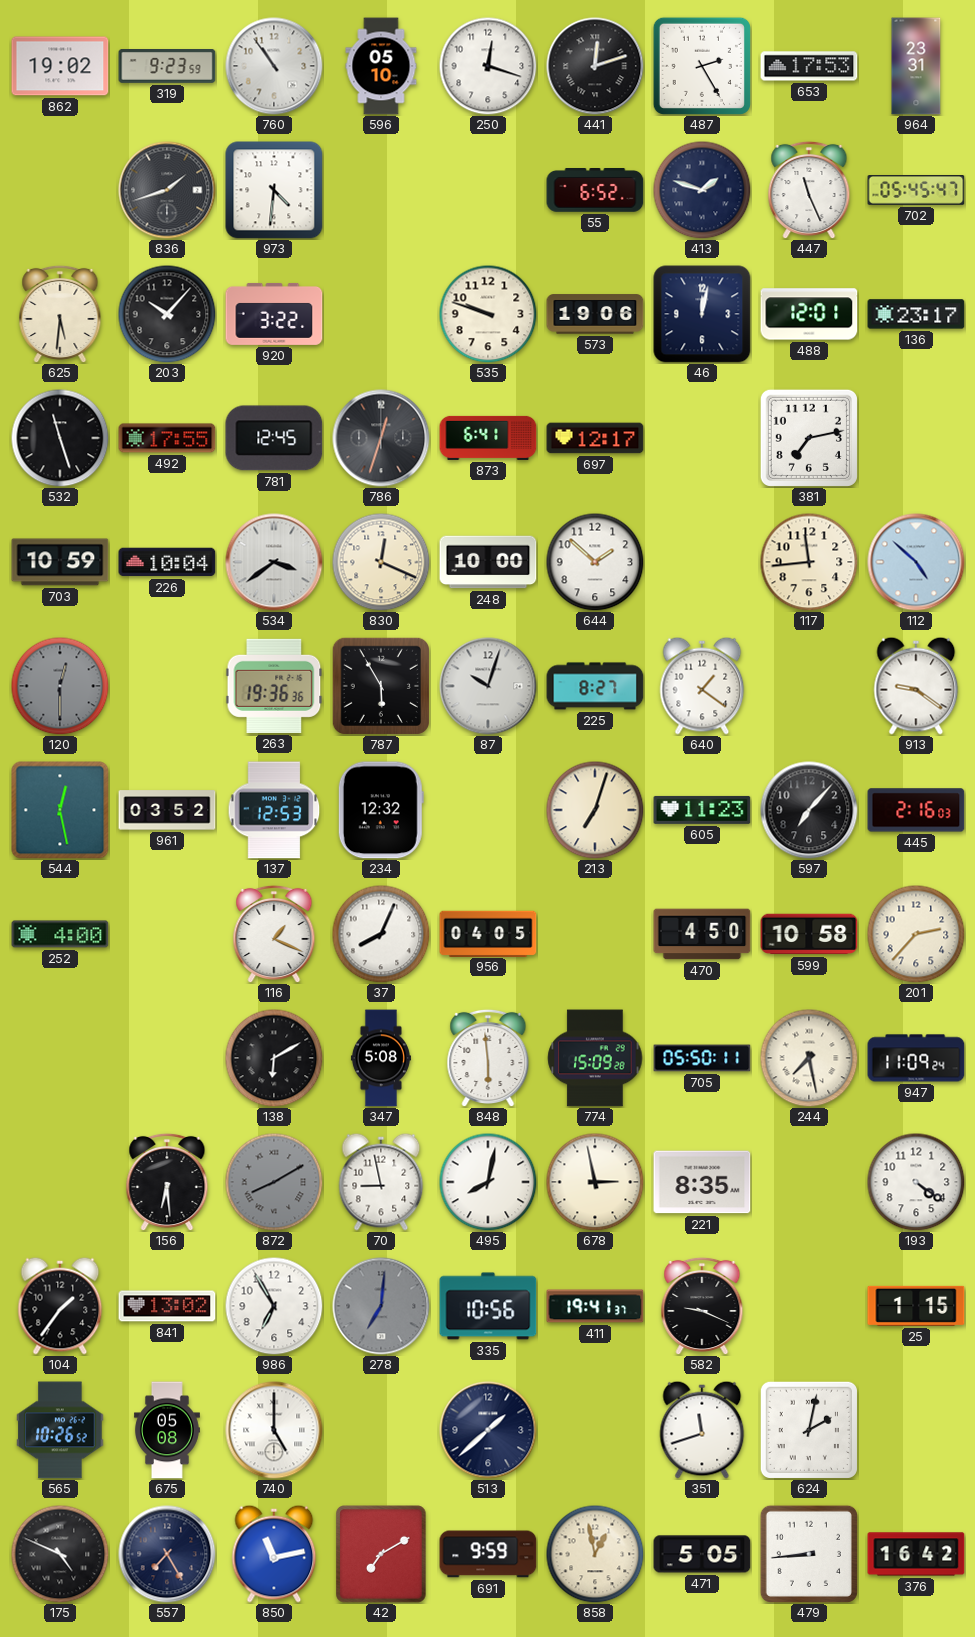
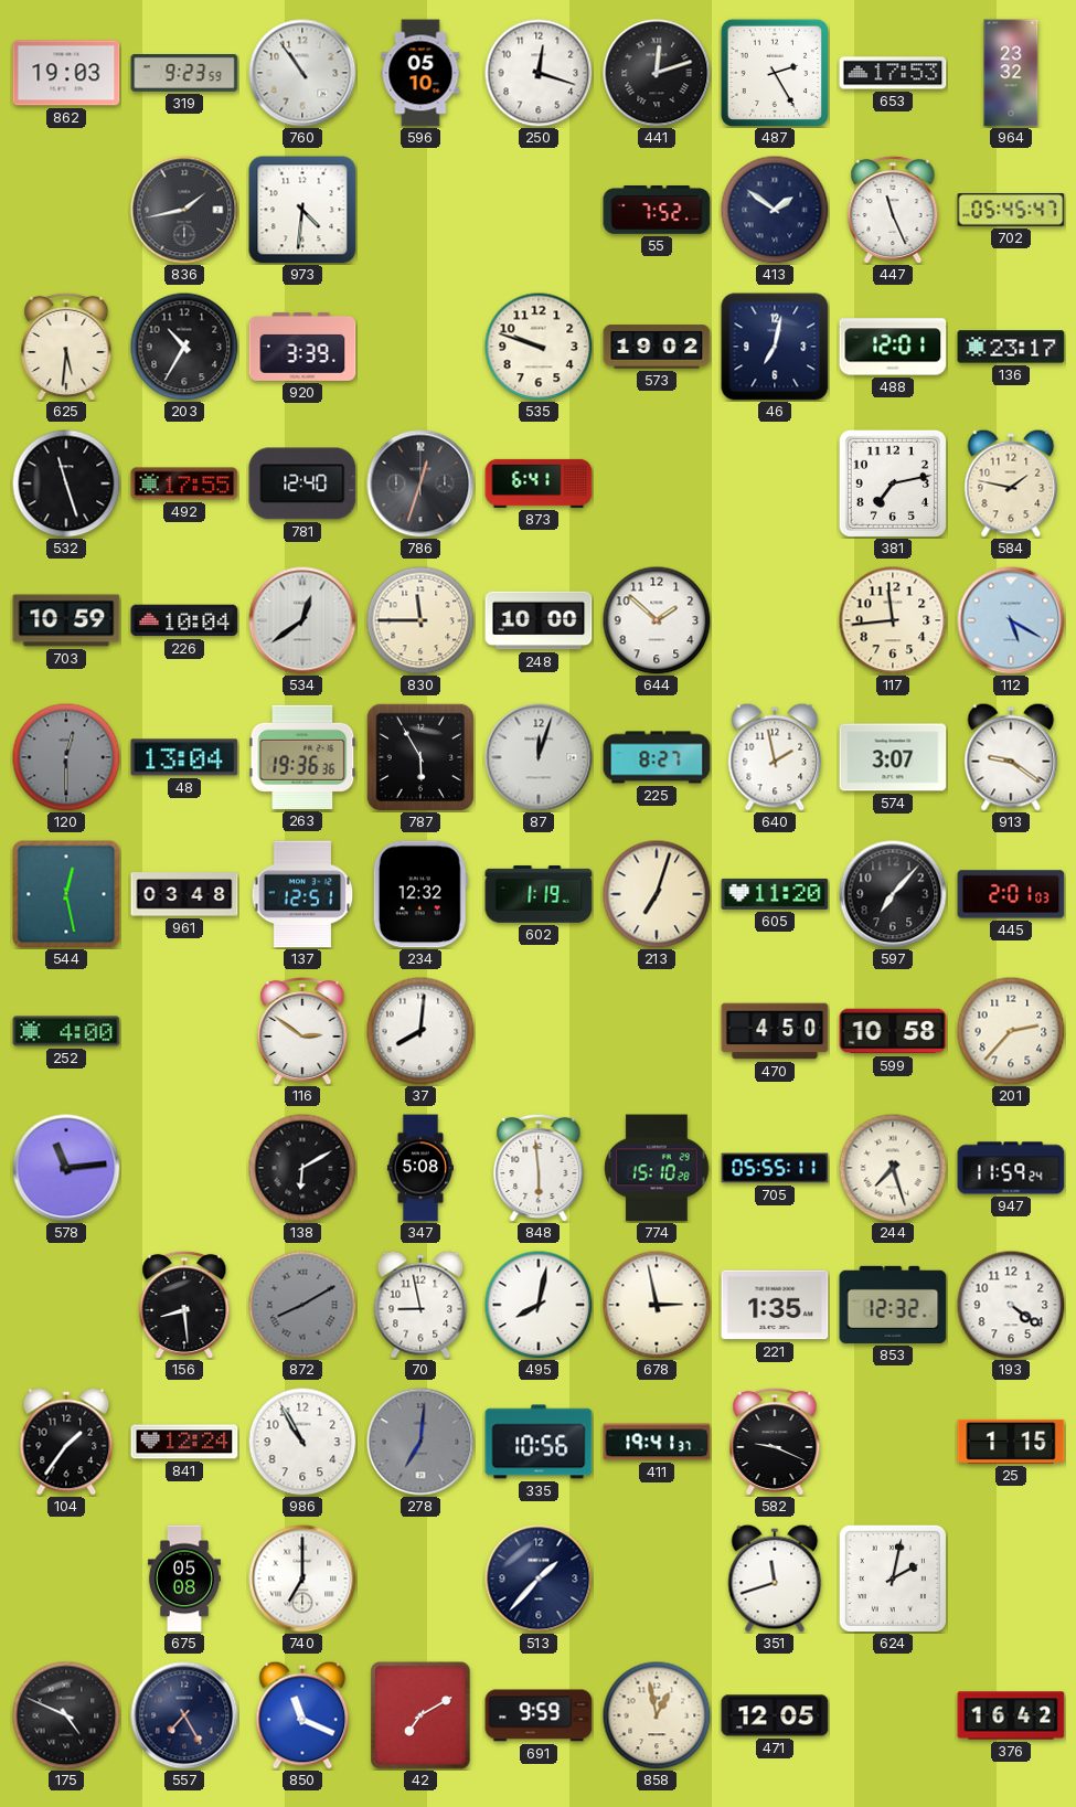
862: 19:02 -> 19:03
964: 23:31 -> 23:32
836: 1:42 -> 1:43
55: 6:52 -> 7:52
413: 1:48 -> 1:51
203: 10:07 -> 10:35
920: 3:22 -> 3:39
573: 19:06 -> 19:02
46: 12:02 -> 7:02
781: 12:45 -> 12:40
697: 12:17 -> none
584: none -> 1:47
534: 3:39 -> 12:39
830: 12:19 -> 11:45
112: 4:52 -> 5:20
48: none -> 13:04
87: 10:03 -> 12:03
640: 1:21 -> 1:58
574: none -> 3:07
961: 03:52 -> 03:48
137: 12:53 -> 12:51
602: none -> 1:19
605: 11:23 -> 11:20
445: 2:16 -> 2:01
116: 1:19 -> 2:51
37: 8:04 -> 8:01
956: 04:05 -> none
578: none -> 11:14
774: 15:09 -> 15:10
705: 05:50 -> 05:55
244: 7:28 -> 7:27
947: 11:09 -> 11:59
156: 6:29 -> 8:29
221: 8:35 -> 1:35
853: none -> 12:32
841: 13:02 -> 12:24
986: 6:55 -> 10:55
565: 10:26 -> none
740: 5:00 -> 7:00
513: 1:38 -> 1:37
850: 11:13 -> 11:19
471: 5:05 -> 12:05
479: 8:44 -> none
